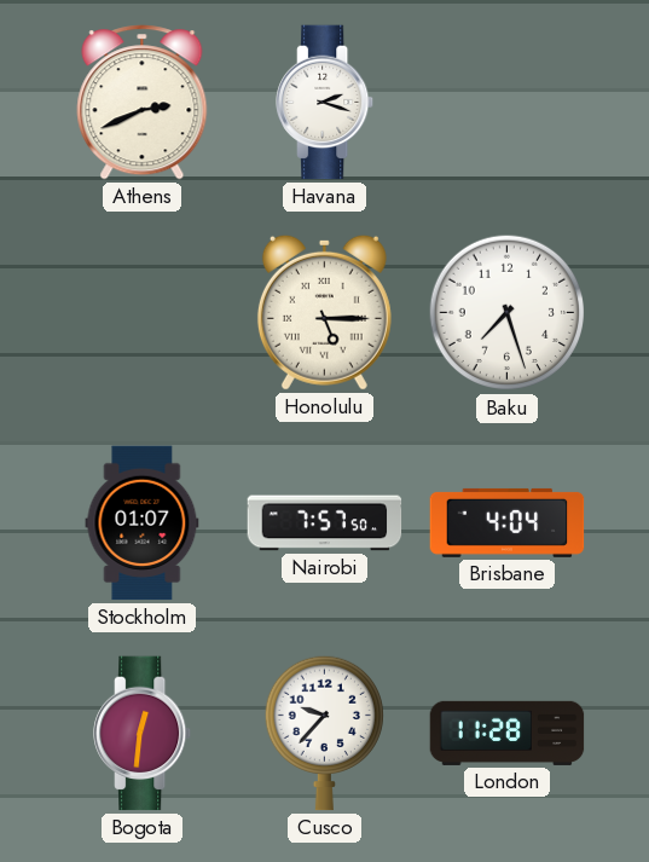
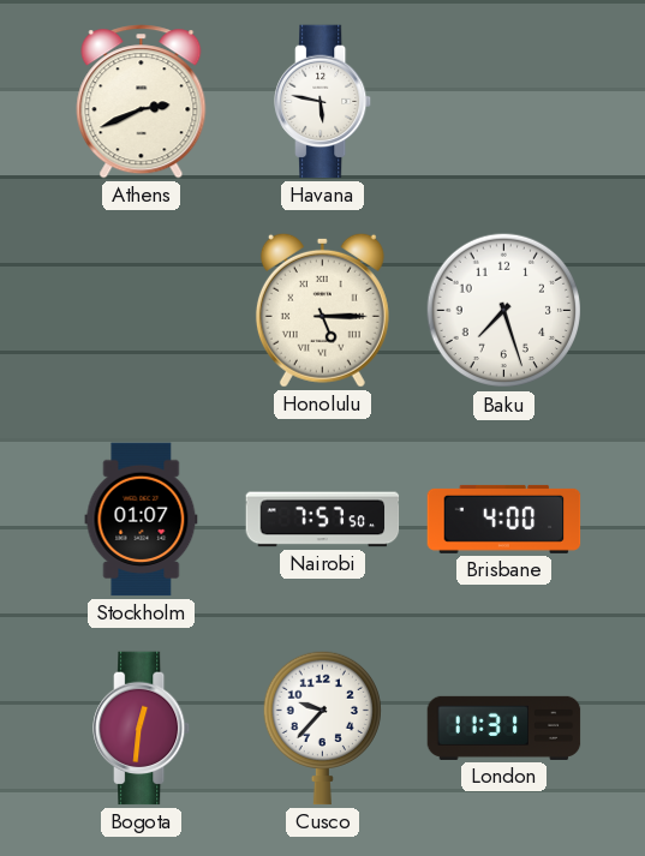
Havana: 2:18 -> 5:47
Brisbane: 4:04 -> 4:00
London: 11:28 -> 11:31
